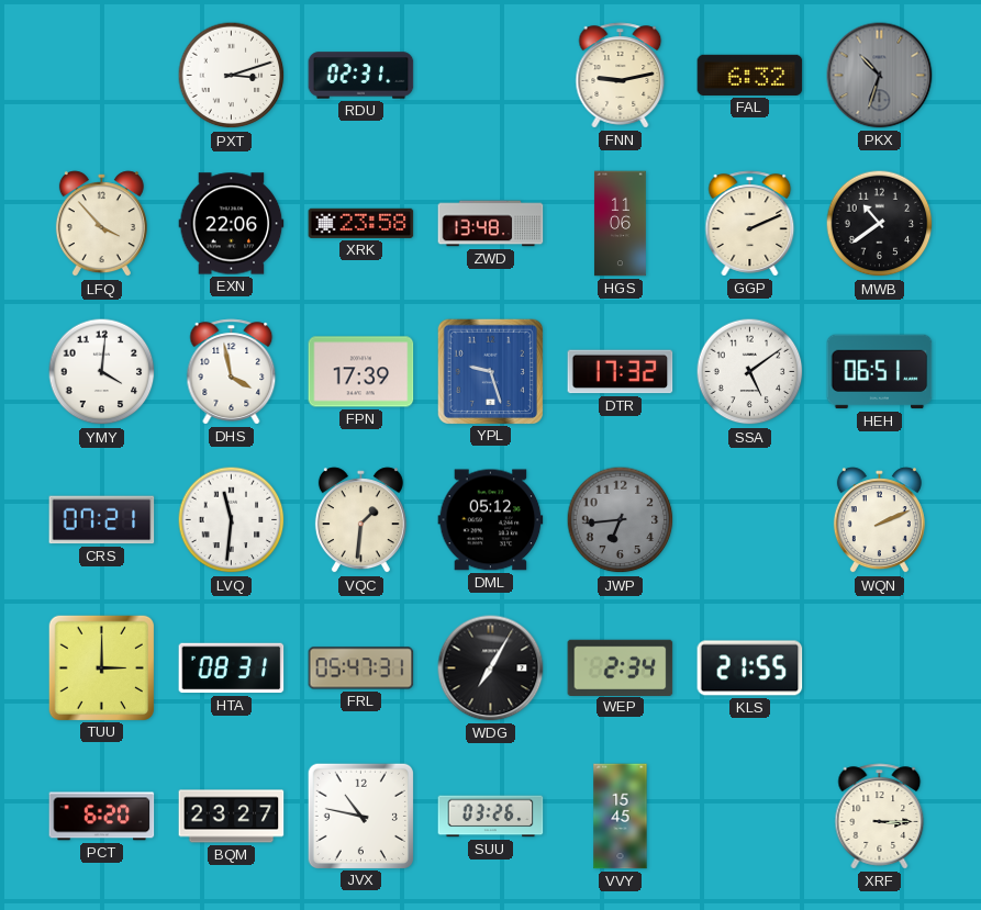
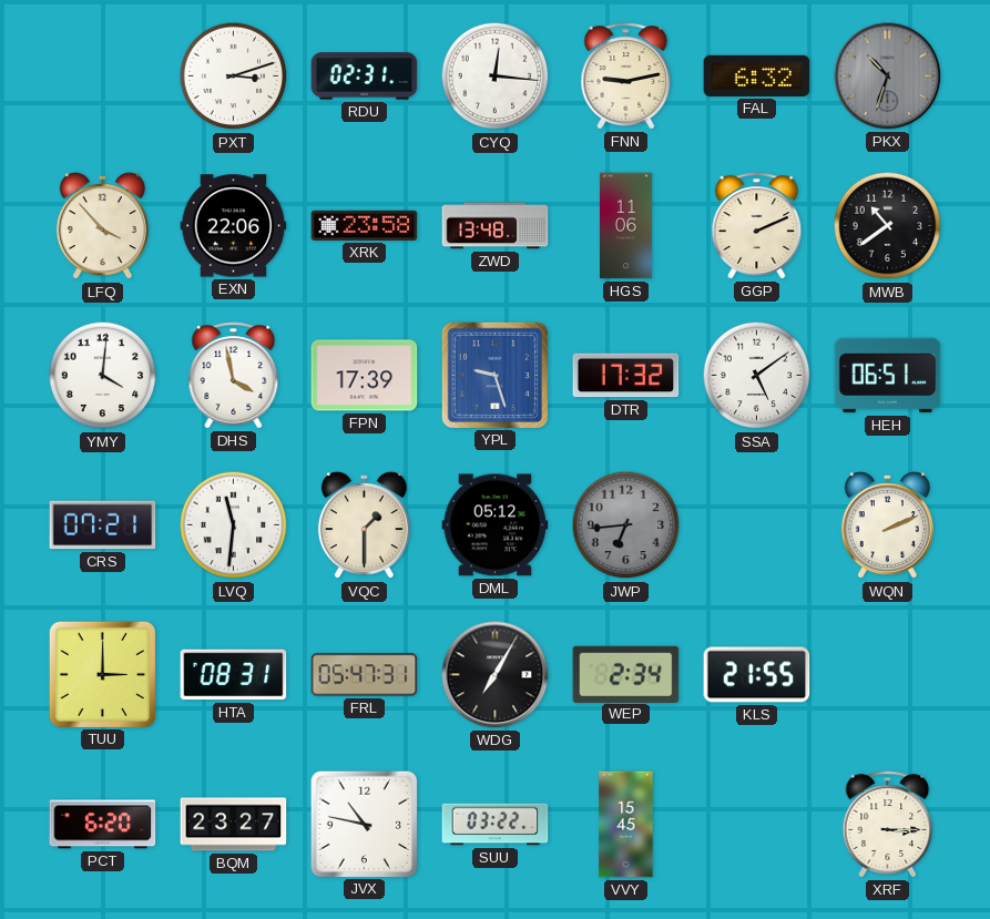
CYQ: none -> 12:16
VQC: 1:31 -> 1:30
SUU: 03:26 -> 03:22
